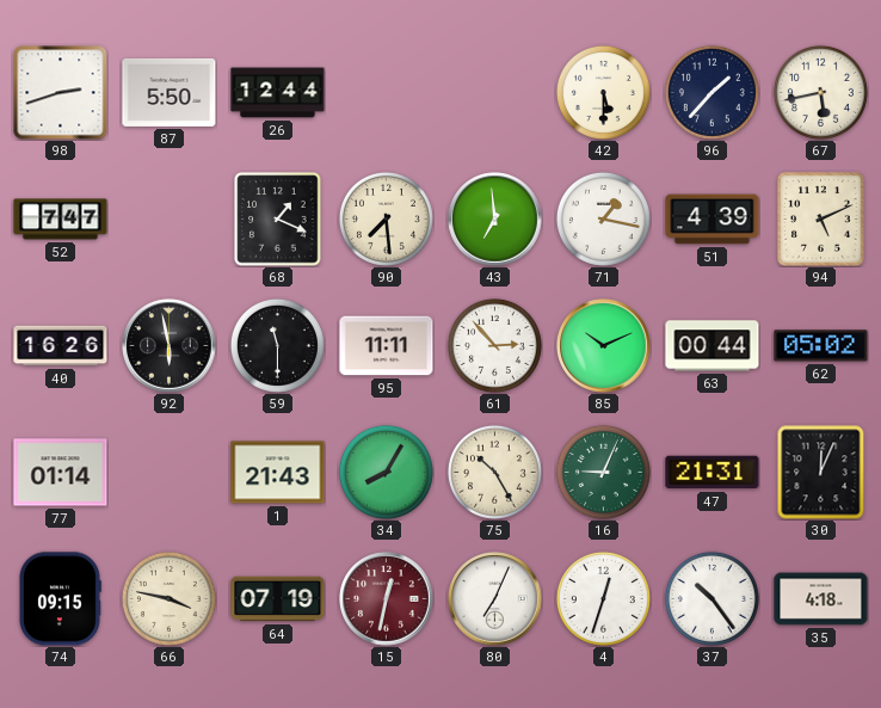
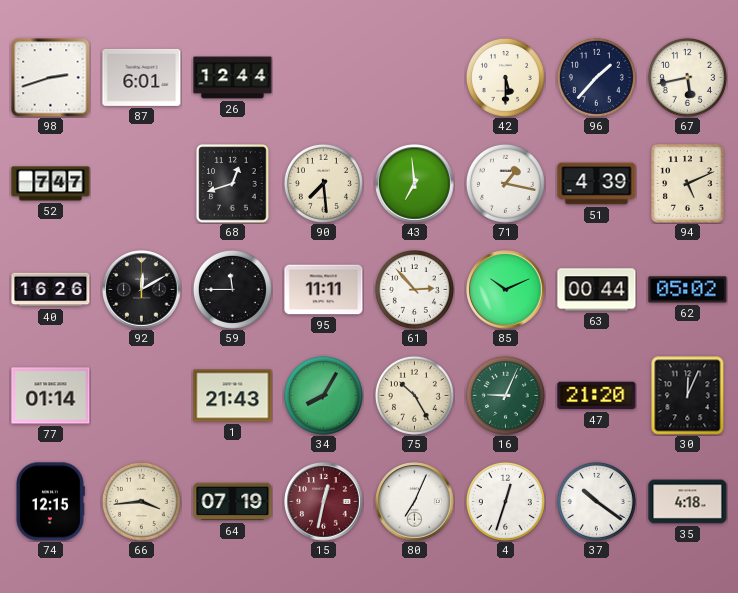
87: 5:50 -> 6:01
68: 1:19 -> 12:42
92: 5:58 -> 12:10
59: 11:30 -> 11:45
47: 21:31 -> 21:20
74: 09:15 -> 12:15
66: 3:47 -> 3:44
37: 10:24 -> 10:21
